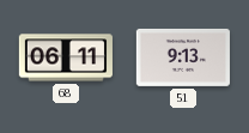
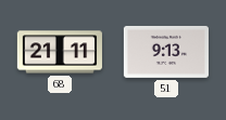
68: 06:11 -> 21:11
